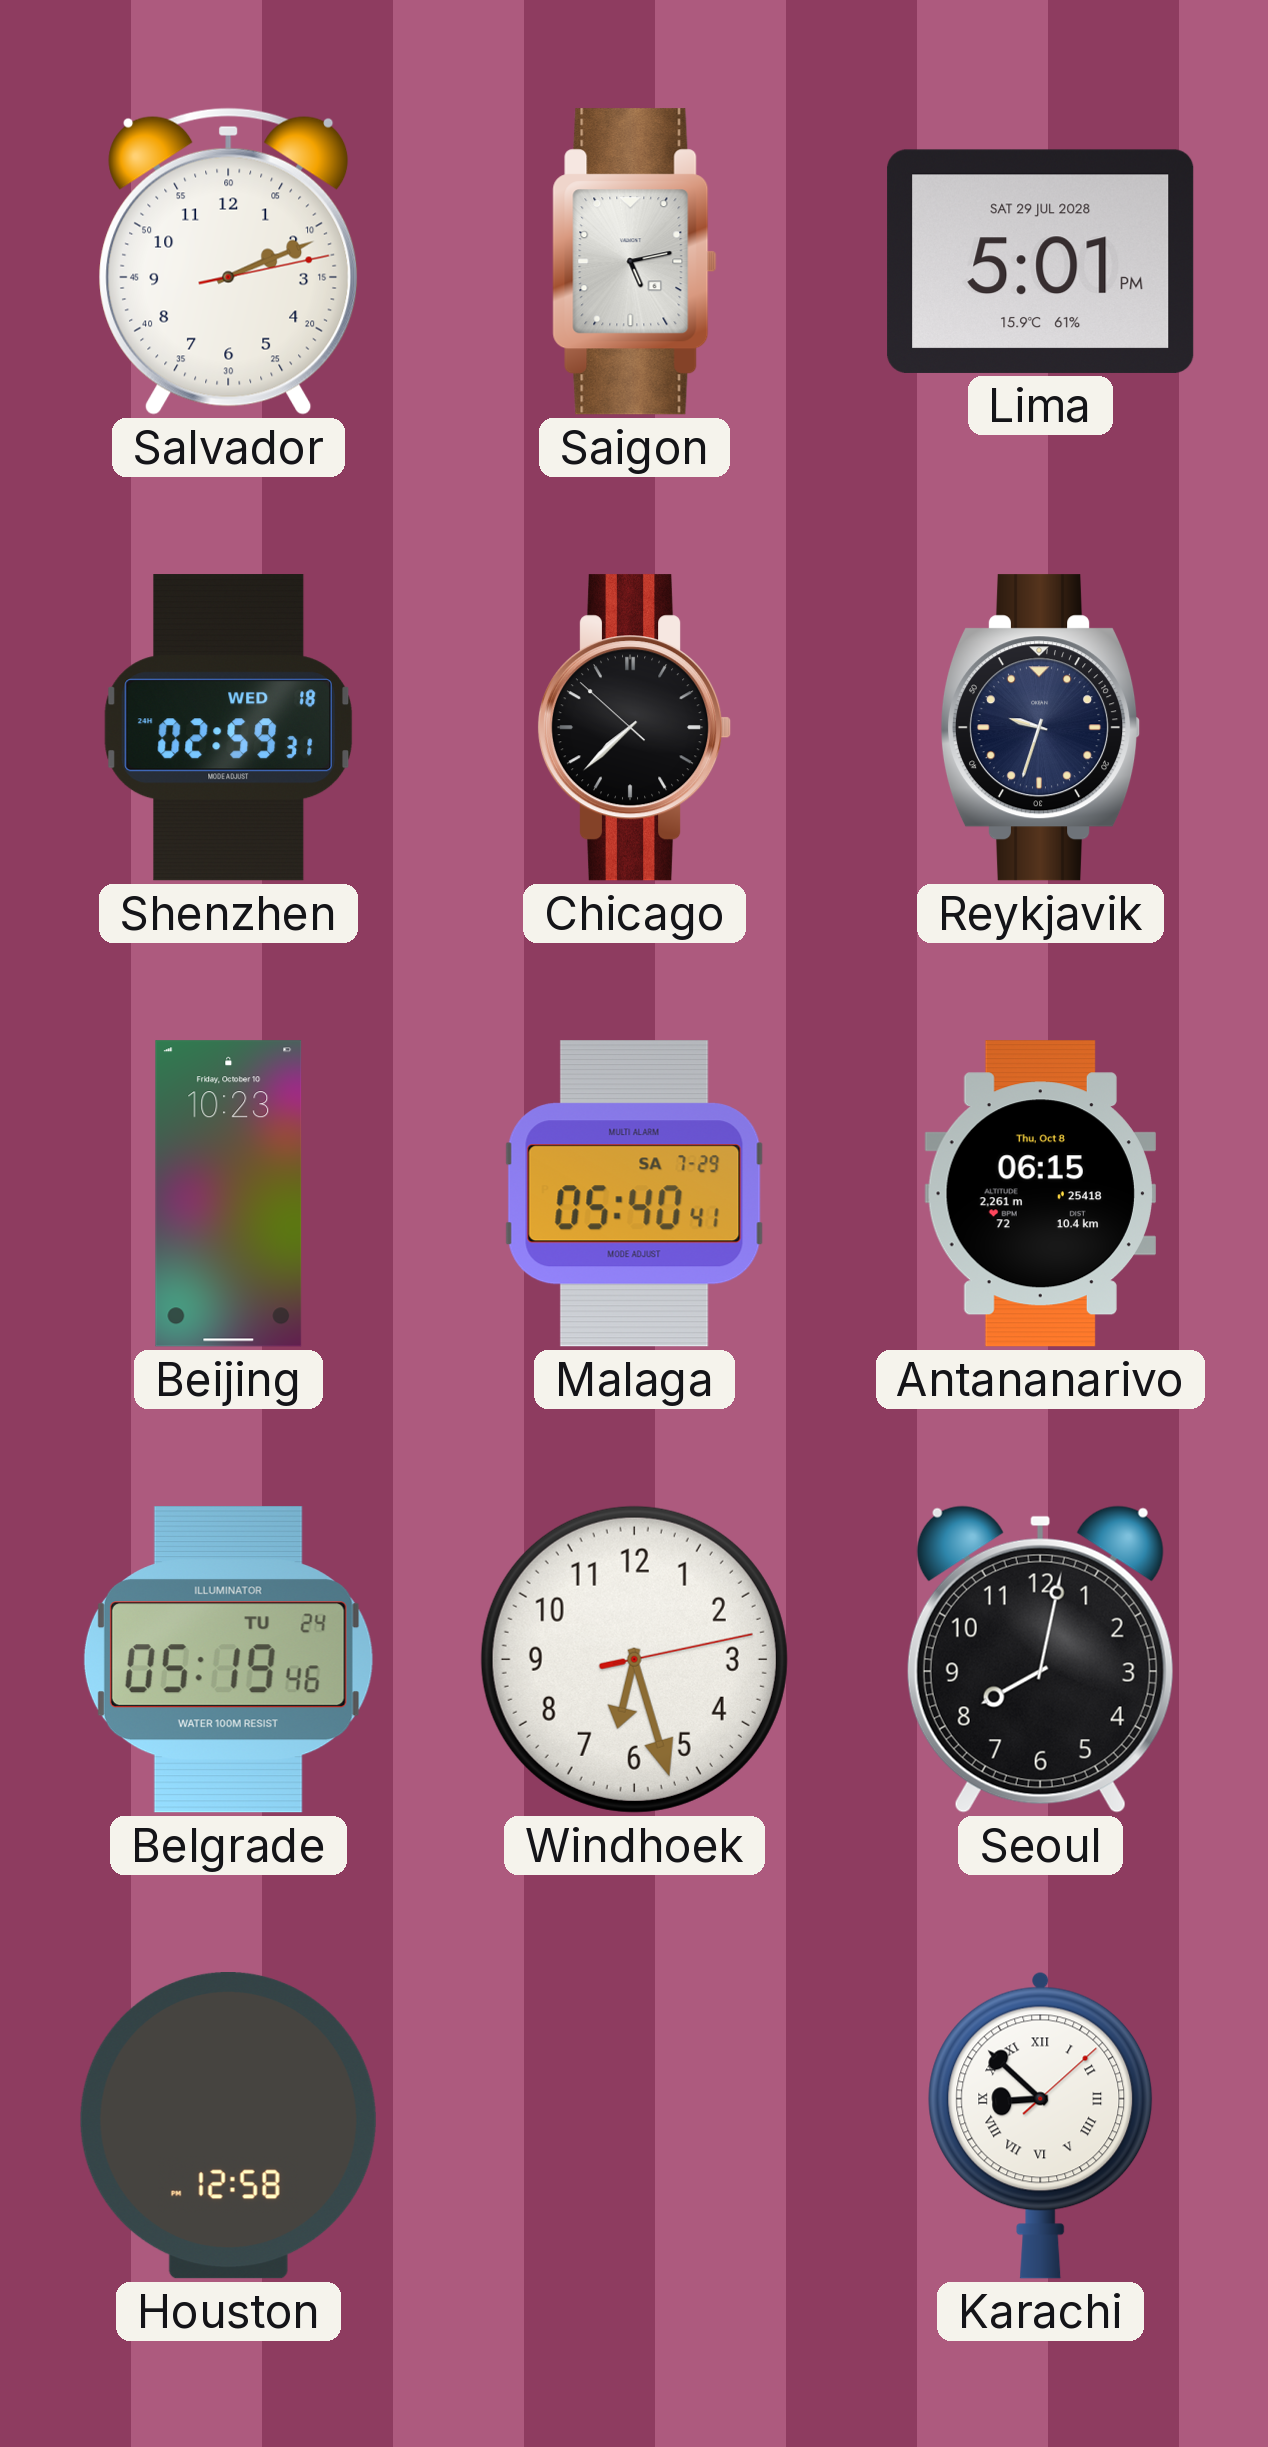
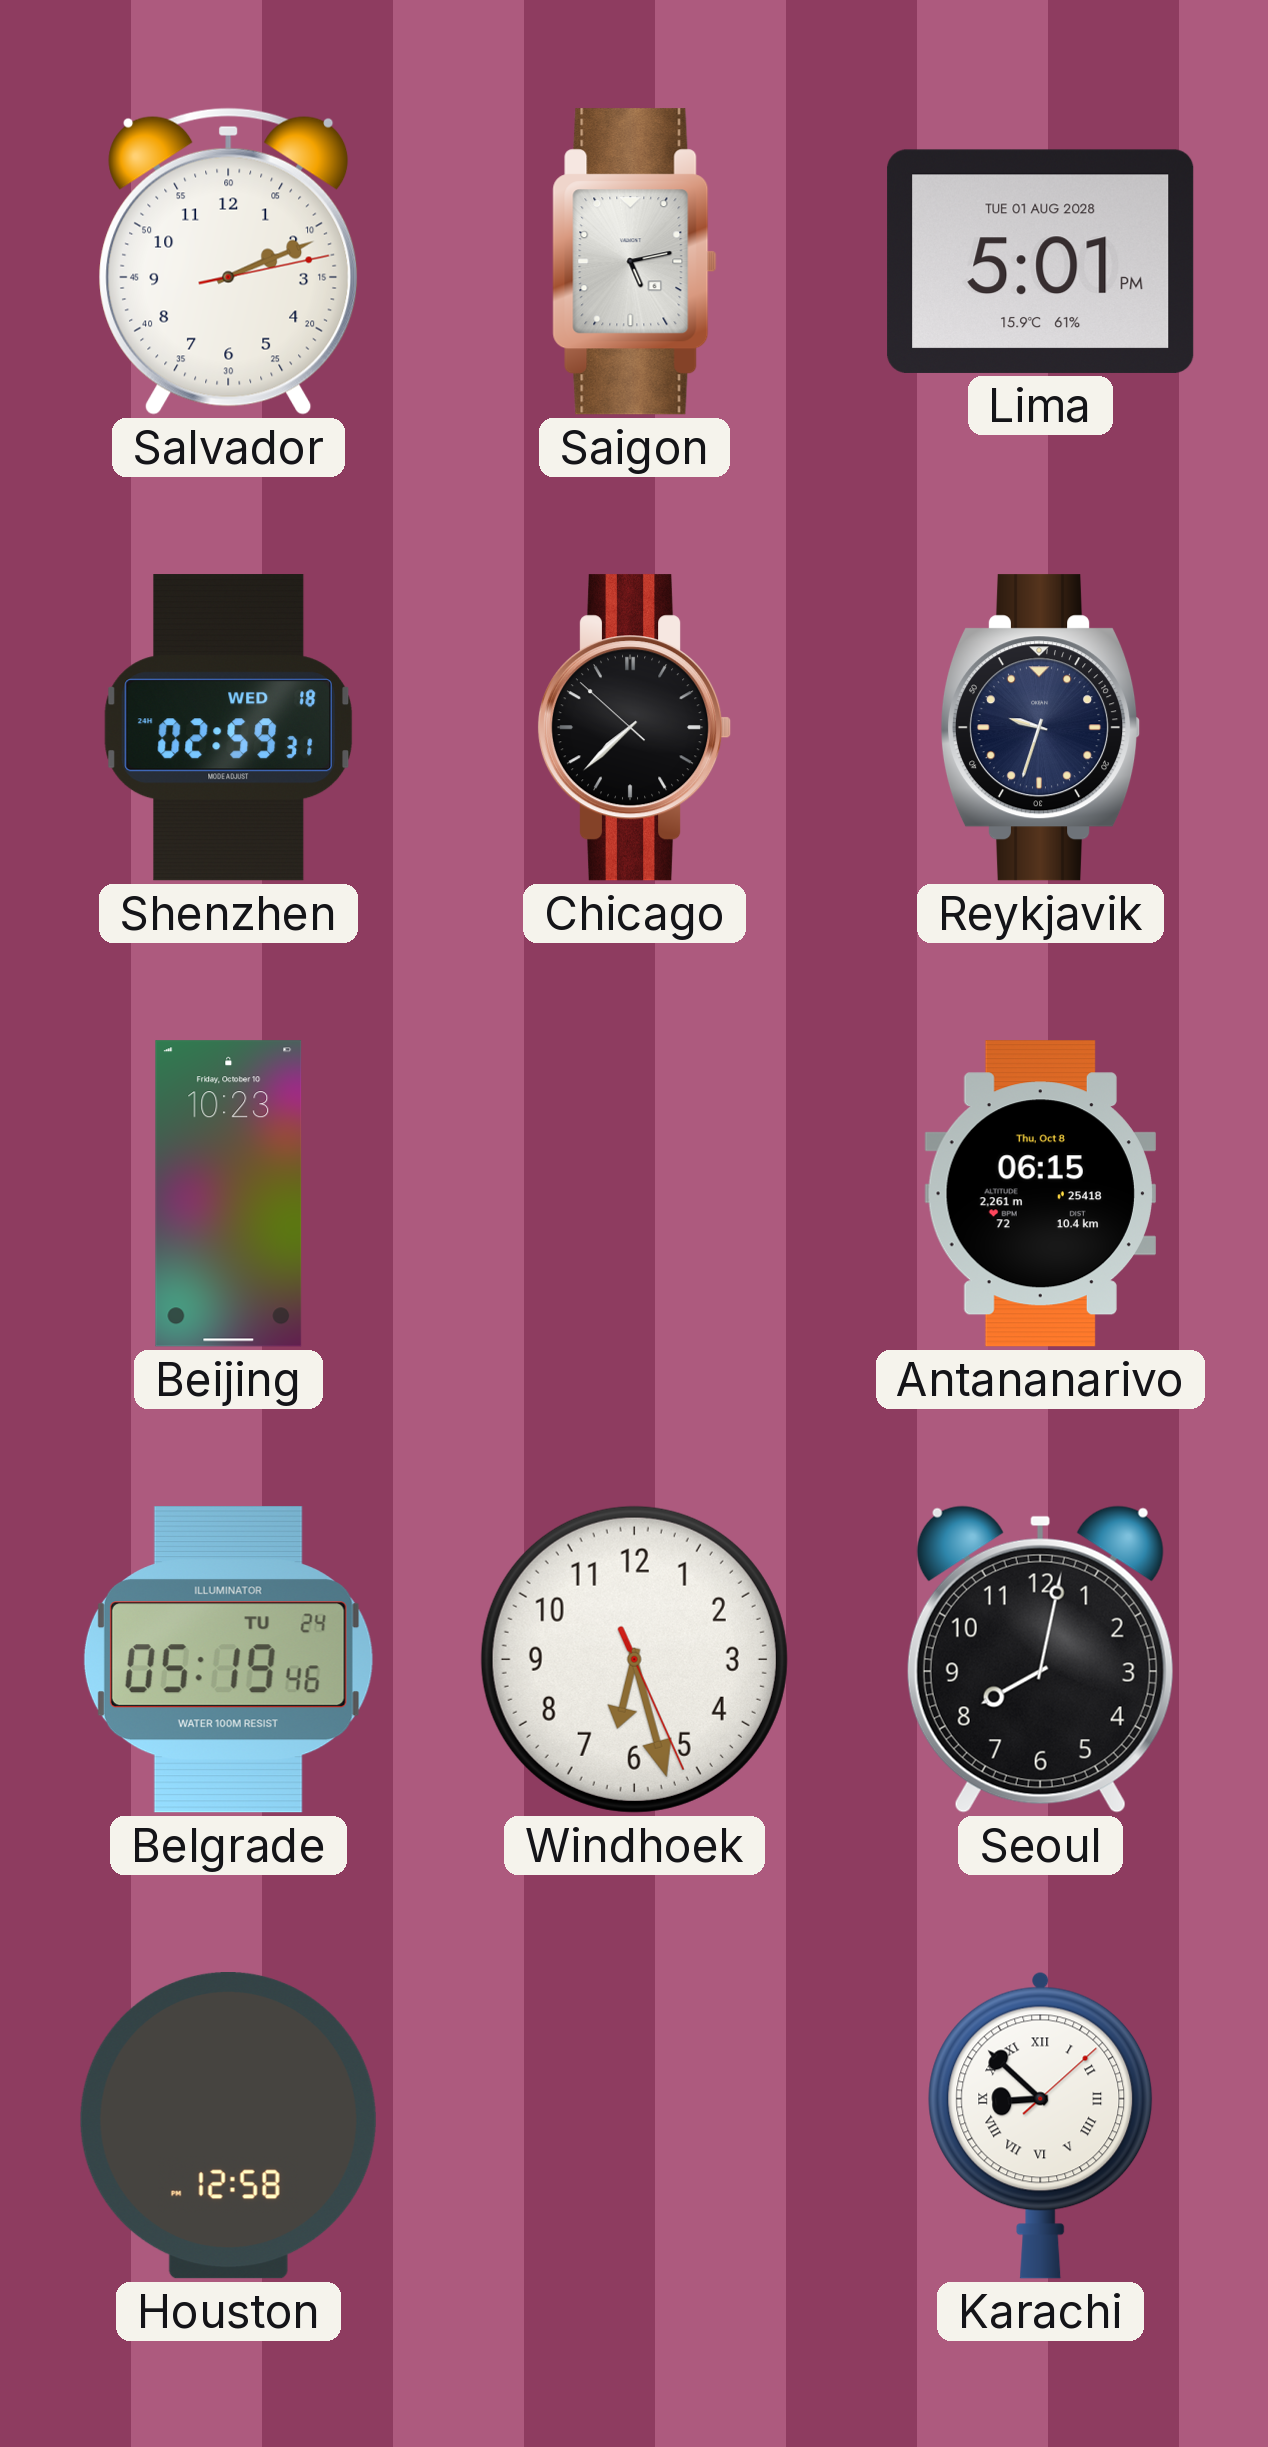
Lima date: SAT 29 JUL 2028 -> TUE 01 AUG 2028
Malaga: 05:40 -> none
Windhoek: 6:27:13 -> 6:27:26
